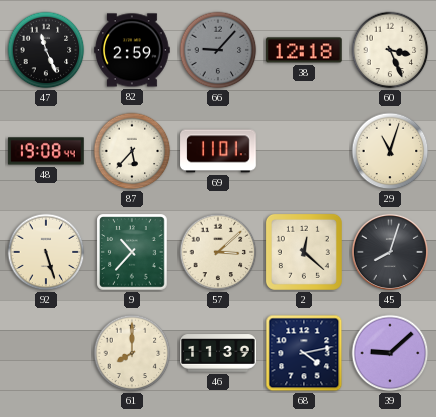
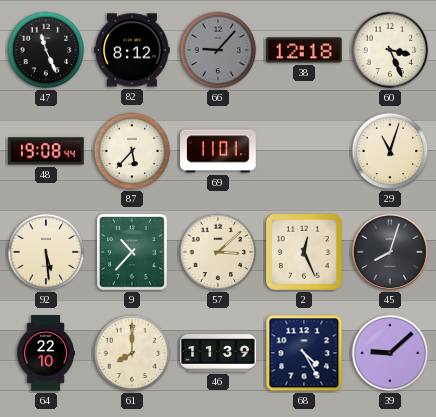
82: 2:59 -> 8:12
92: 5:27 -> 5:29
2: 12:22 -> 12:26
64: none -> 22:10
68: 4:13 -> 4:25
